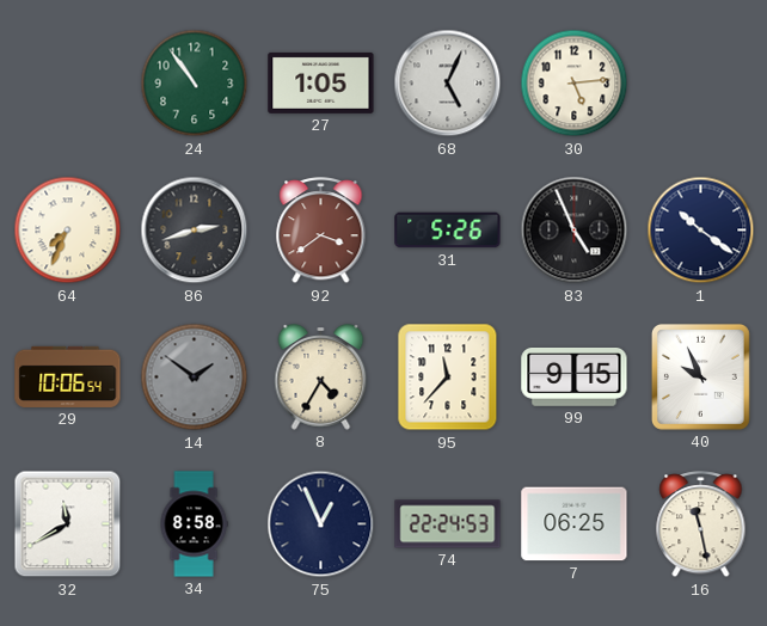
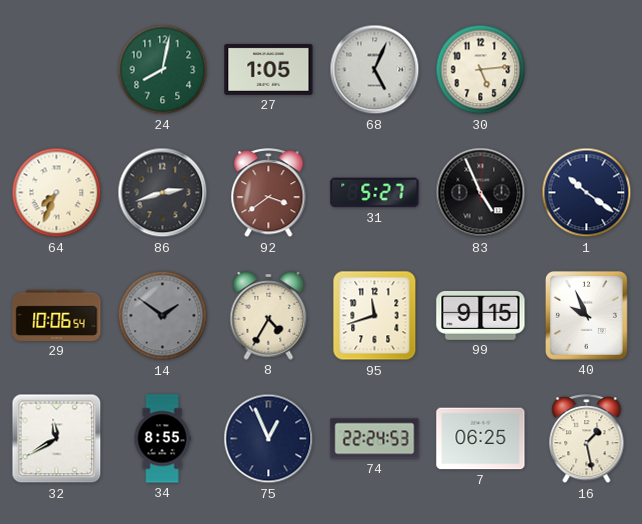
24: 10:54 -> 8:02
31: 5:26 -> 5:27
95: 11:37 -> 11:42
34: 8:58 -> 8:55
16: 11:28 -> 1:28
